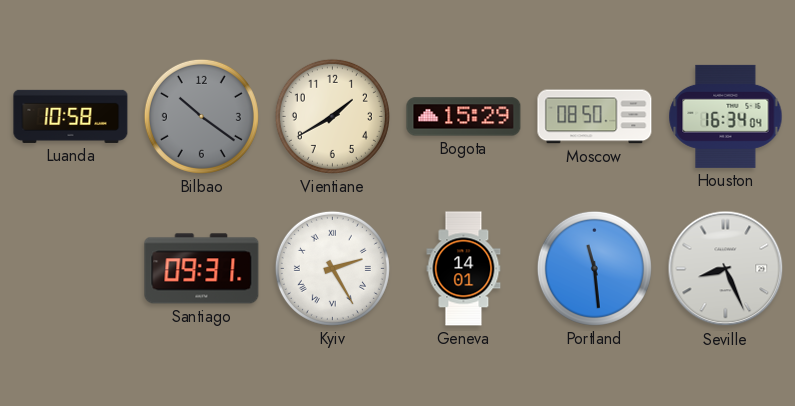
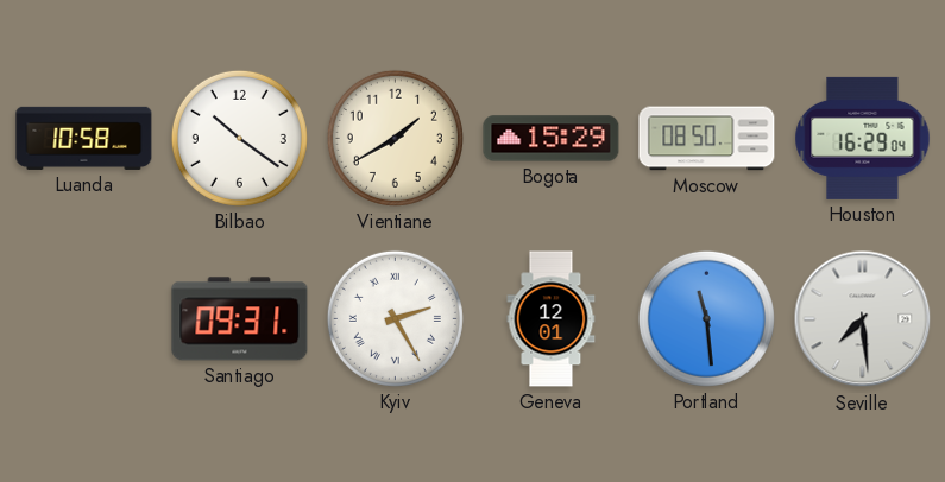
Bilbao dial: grey -> white
Houston: 16:34 -> 16:29
Geneva: 14:01 -> 12:01
Seville: 8:26 -> 7:29
